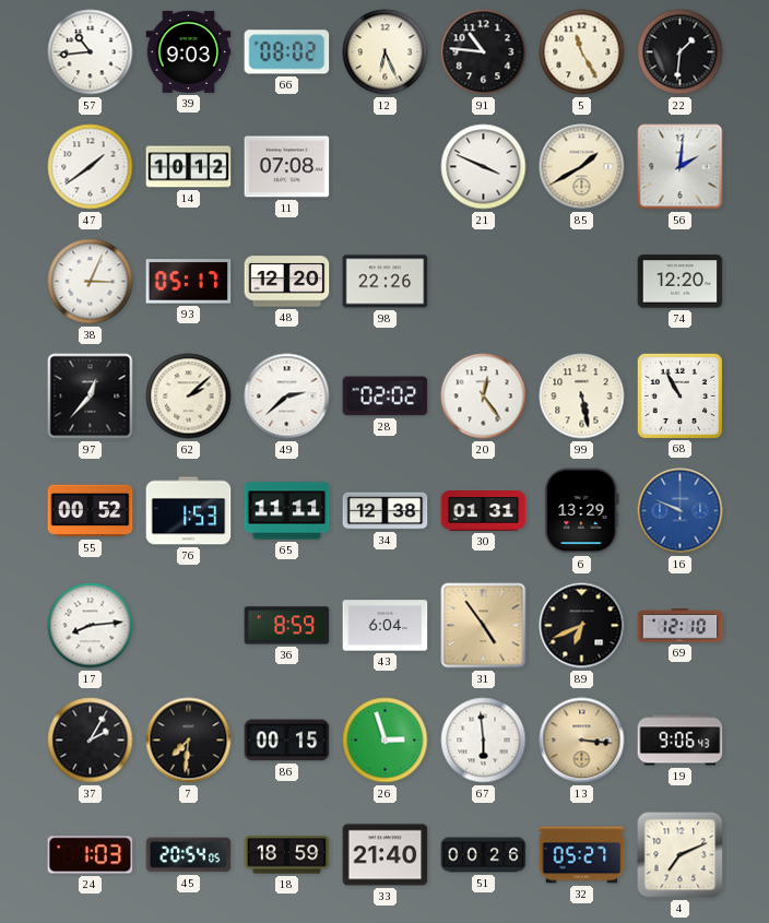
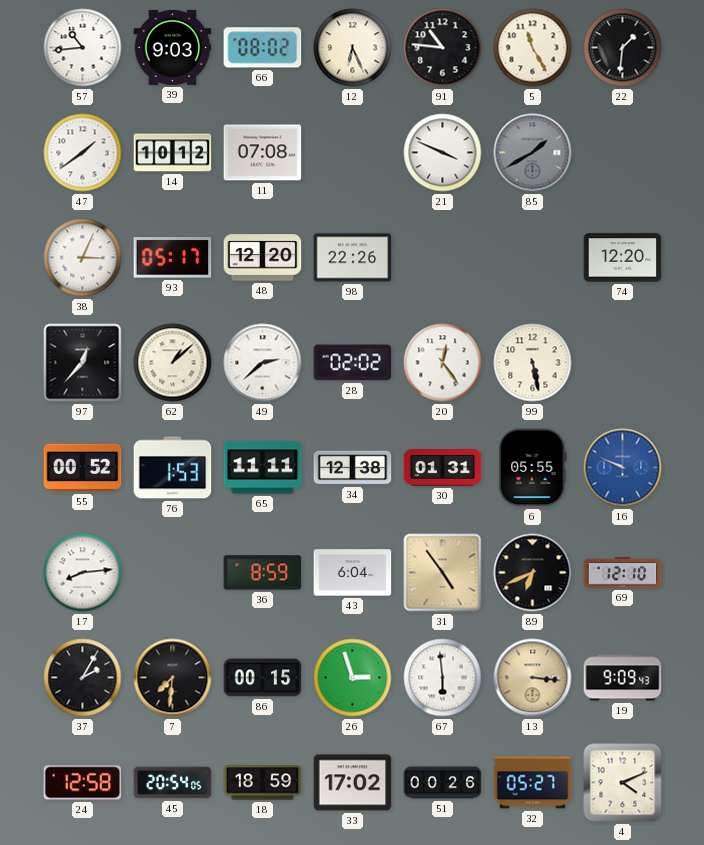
85 dial: cream -> grey
56: 2:01 -> none
62: 2:08 -> 1:08
68: 10:55 -> none
6: 13:29 -> 05:55
19: 9:06 -> 9:09
24: 1:03 -> 12:58
33: 21:40 -> 17:02
4: 7:11 -> 4:11
